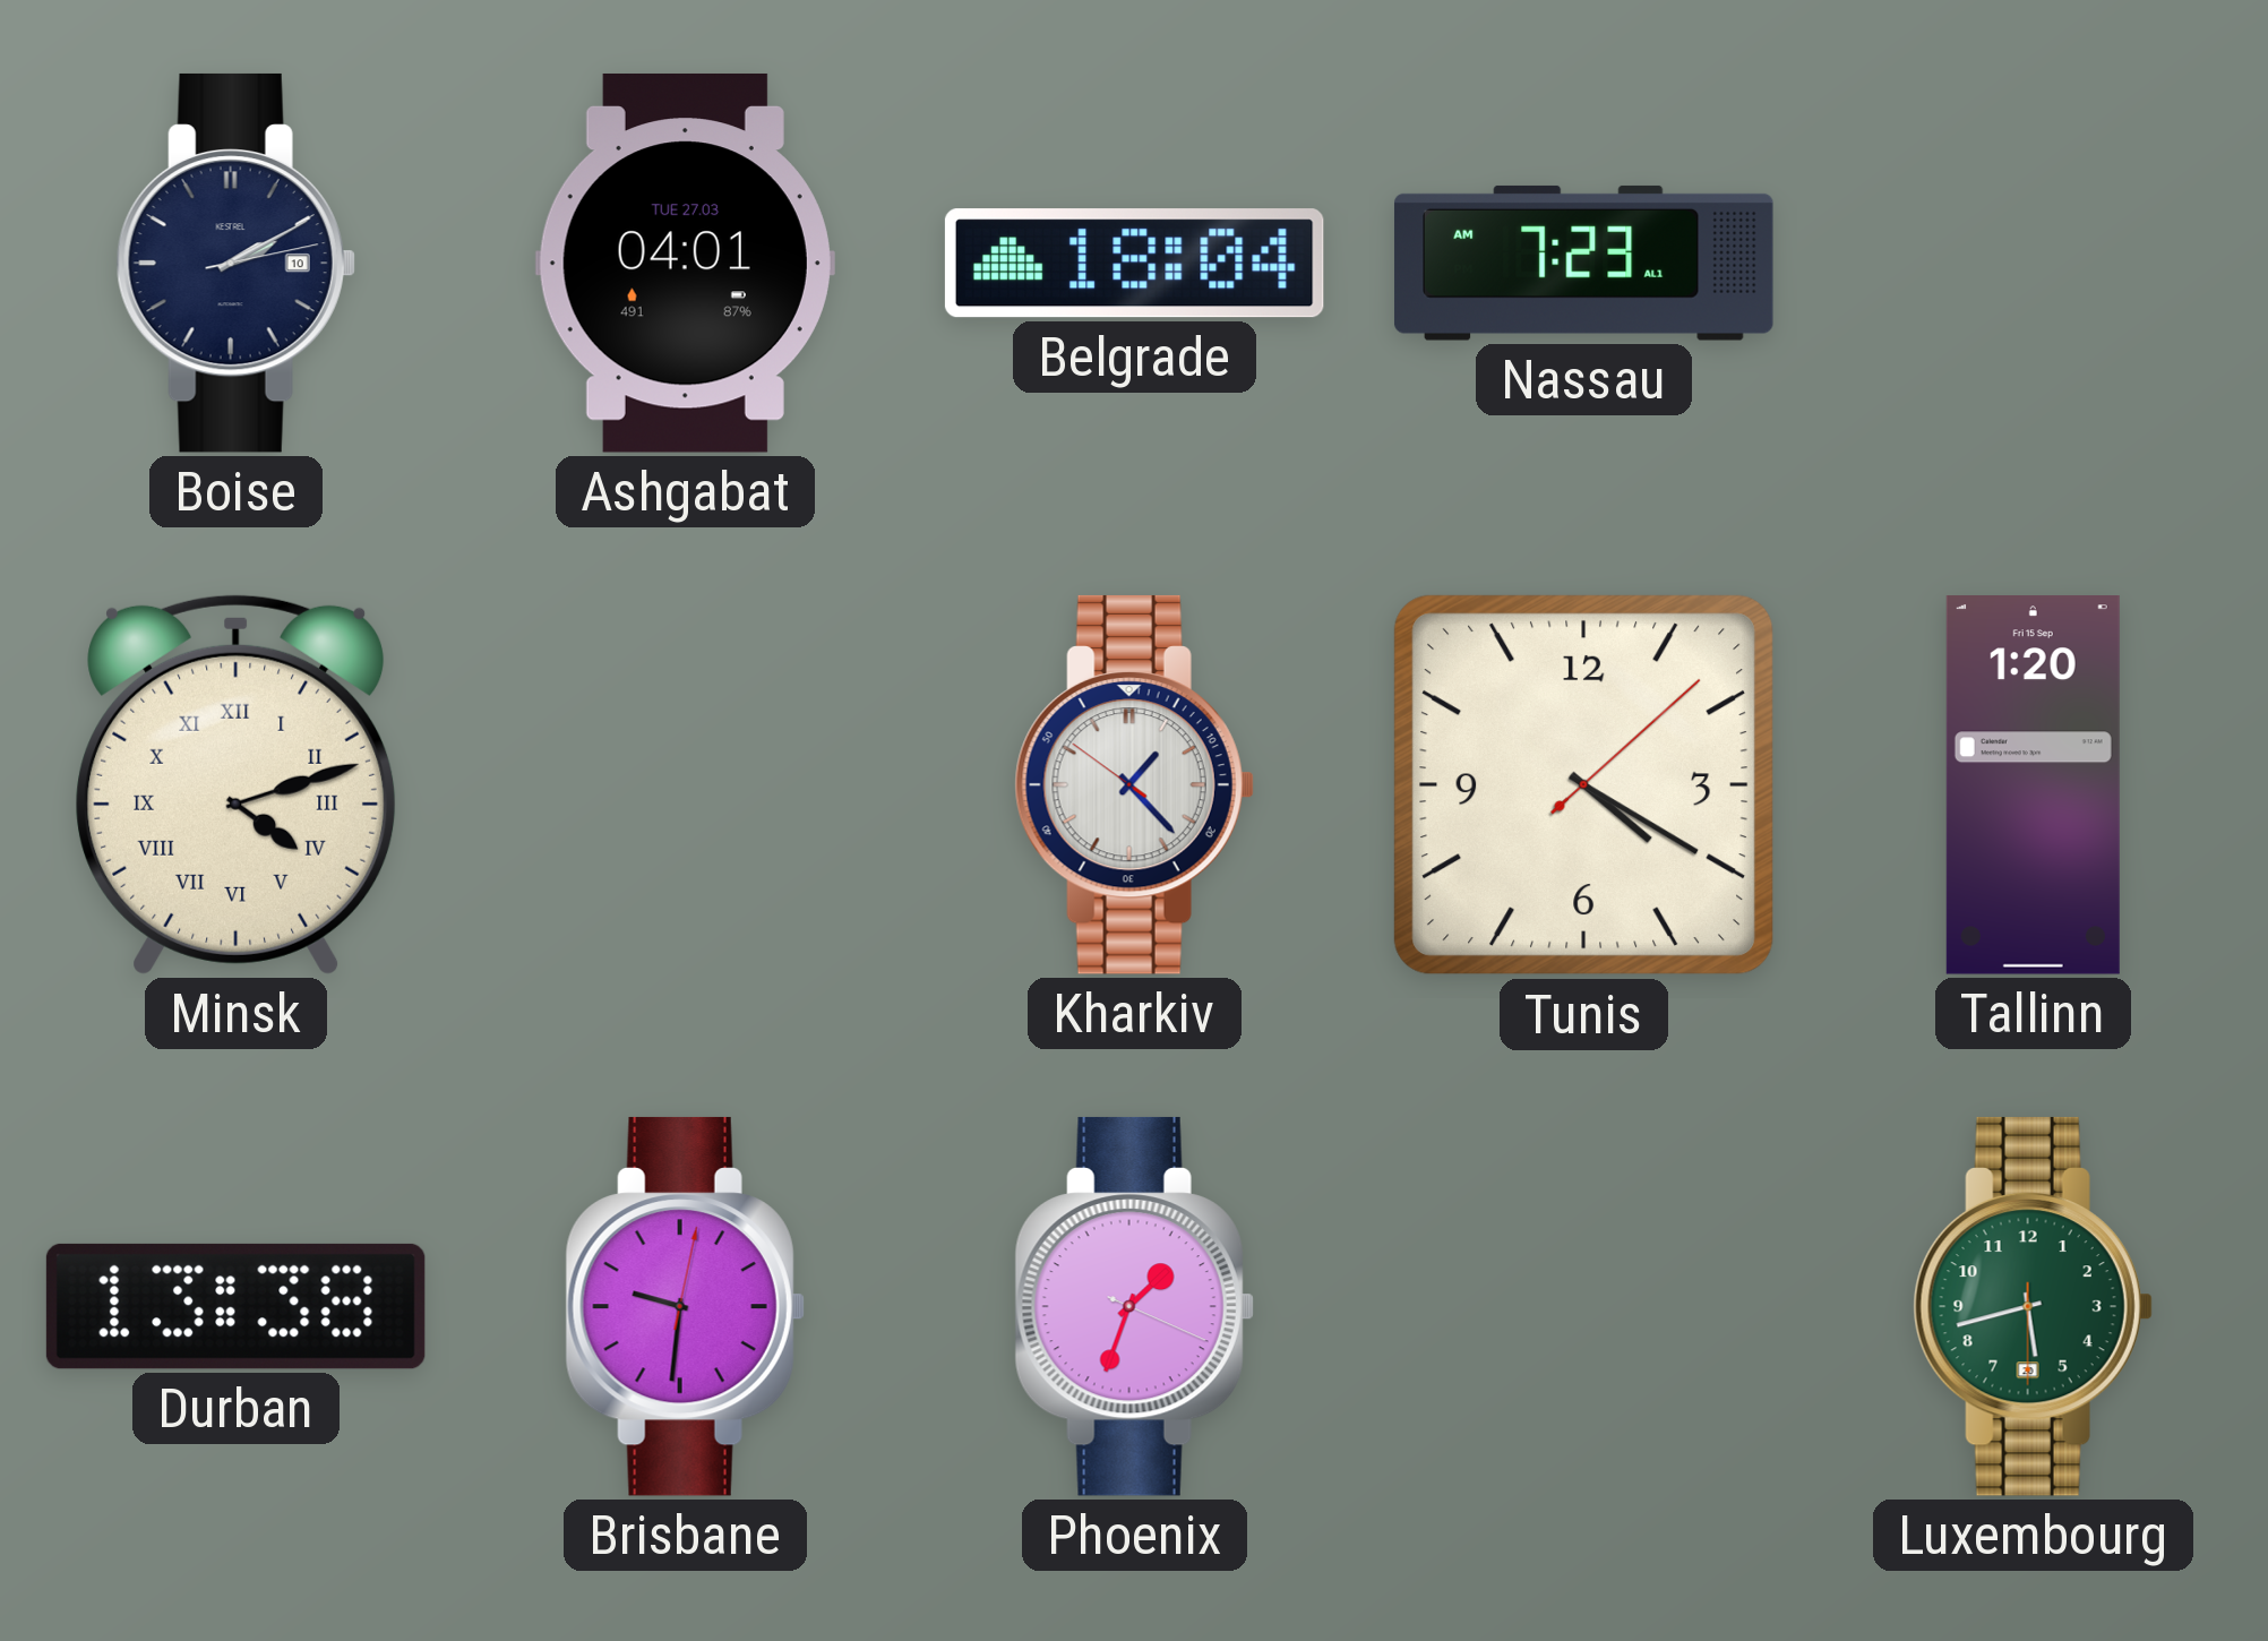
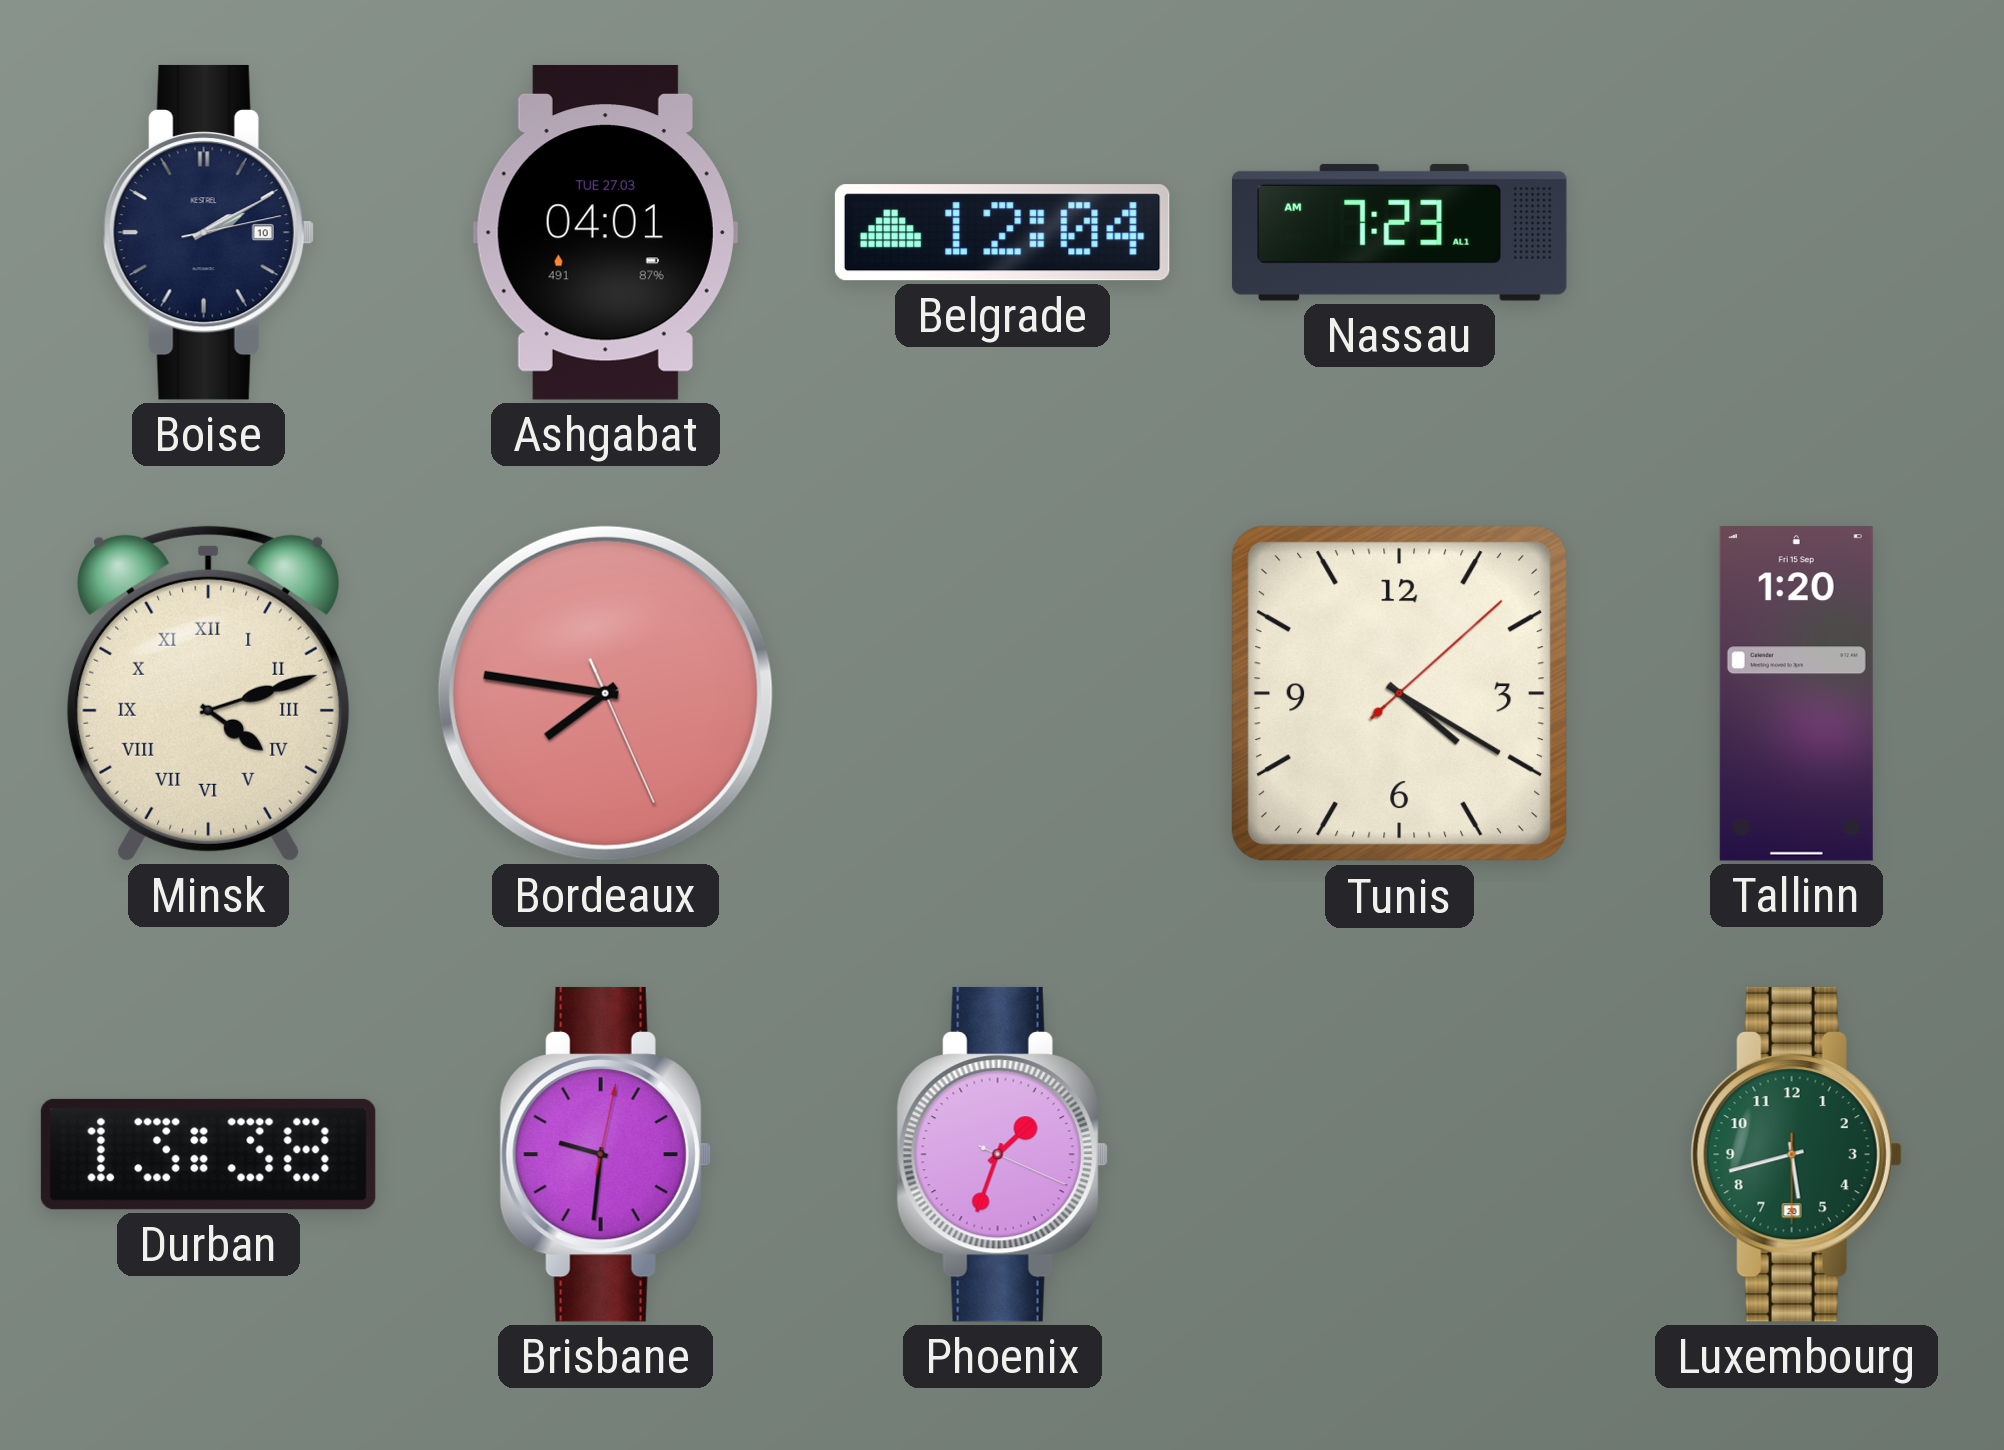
Belgrade: 18:04 -> 12:04
Bordeaux: none -> 7:46
Kharkiv: 1:22 -> none
